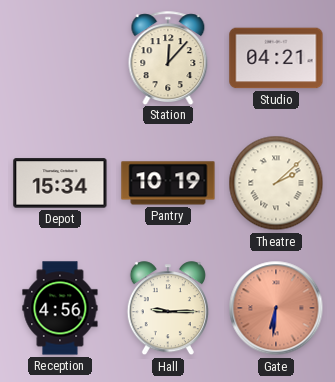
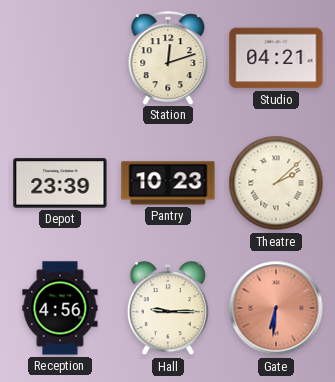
Station: 12:07 -> 12:12
Depot: 15:34 -> 23:39
Pantry: 10:19 -> 10:23
